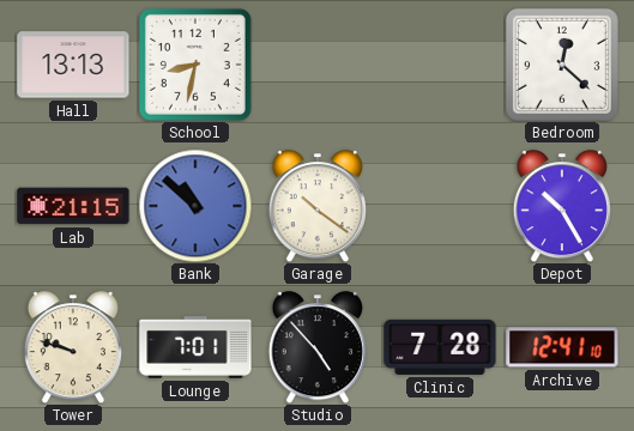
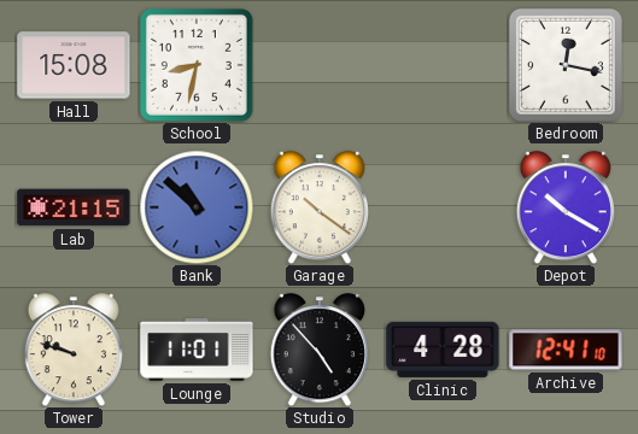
Hall: 13:13 -> 15:08
Bedroom: 12:22 -> 12:17
Depot: 10:25 -> 10:20
Lounge: 7:01 -> 11:01
Clinic: 7:28 -> 4:28
